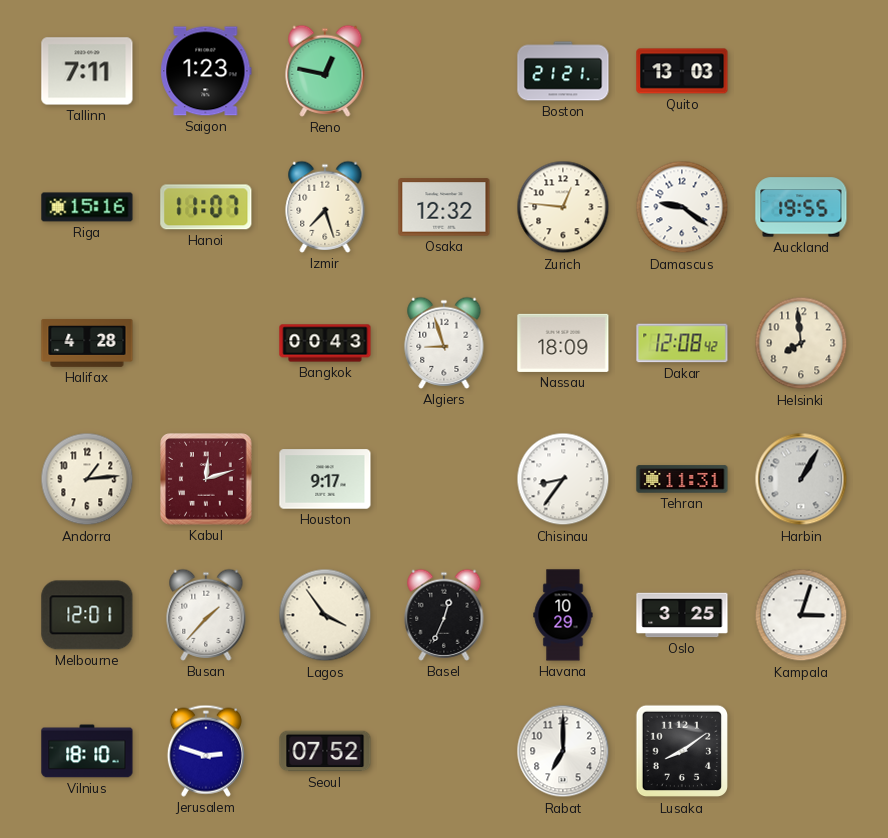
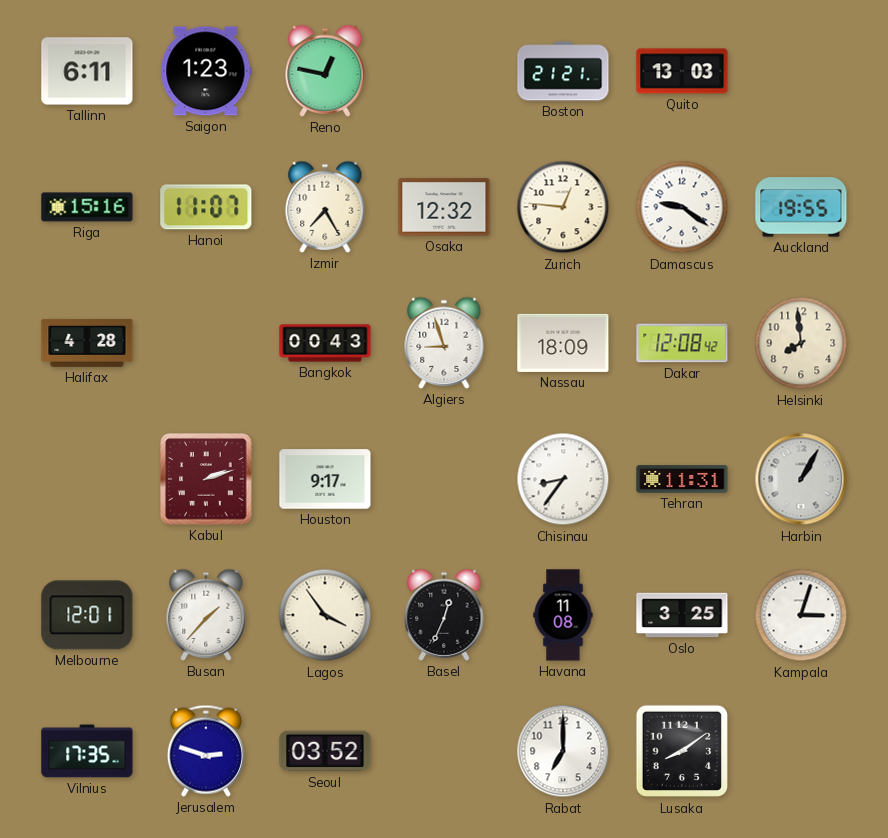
Tallinn: 7:11 -> 6:11
Izmir: 7:27 -> 7:25
Andorra: 1:14 -> none
Kabul: 12:12 -> 2:12
Havana: 10:29 -> 11:08
Vilnius: 18:10 -> 17:35
Seoul: 07:52 -> 03:52
